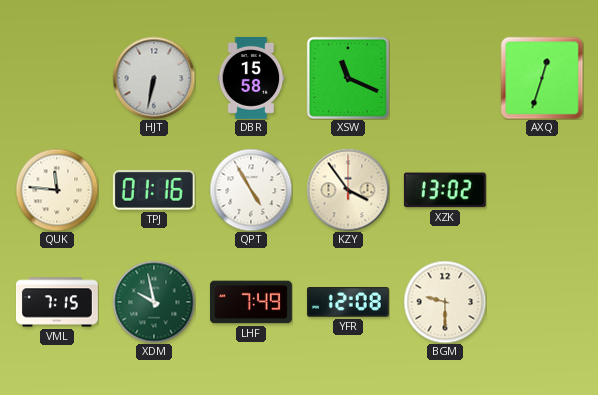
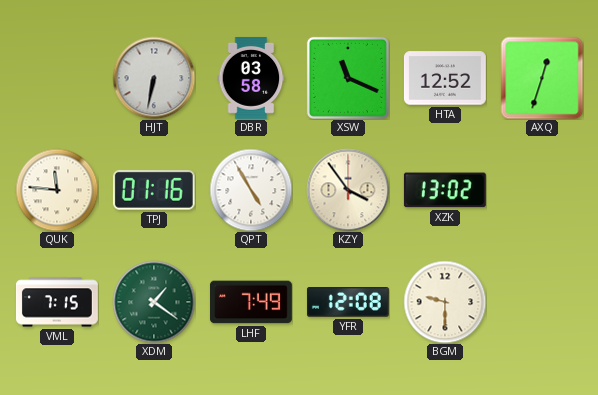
DBR: 15:58 -> 03:58
HTA: none -> 12:52
XDM: 9:58 -> 1:21
